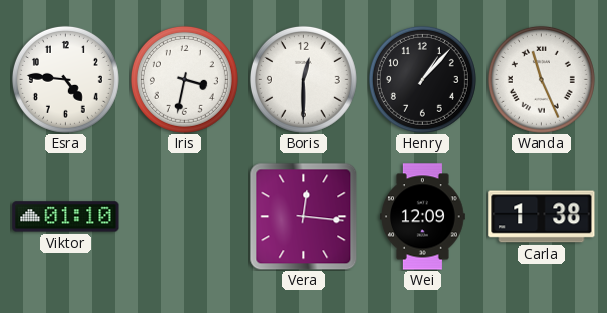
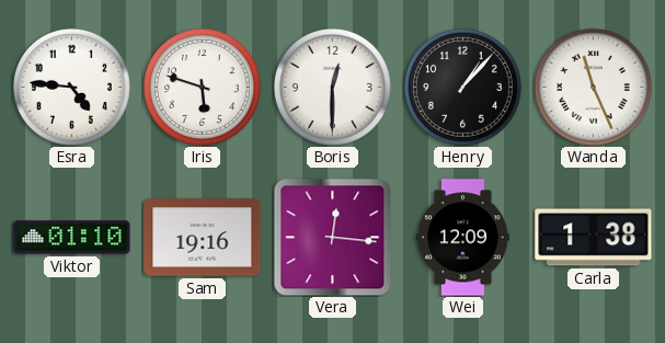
Iris: 3:32 -> 5:48
Sam: none -> 19:16
